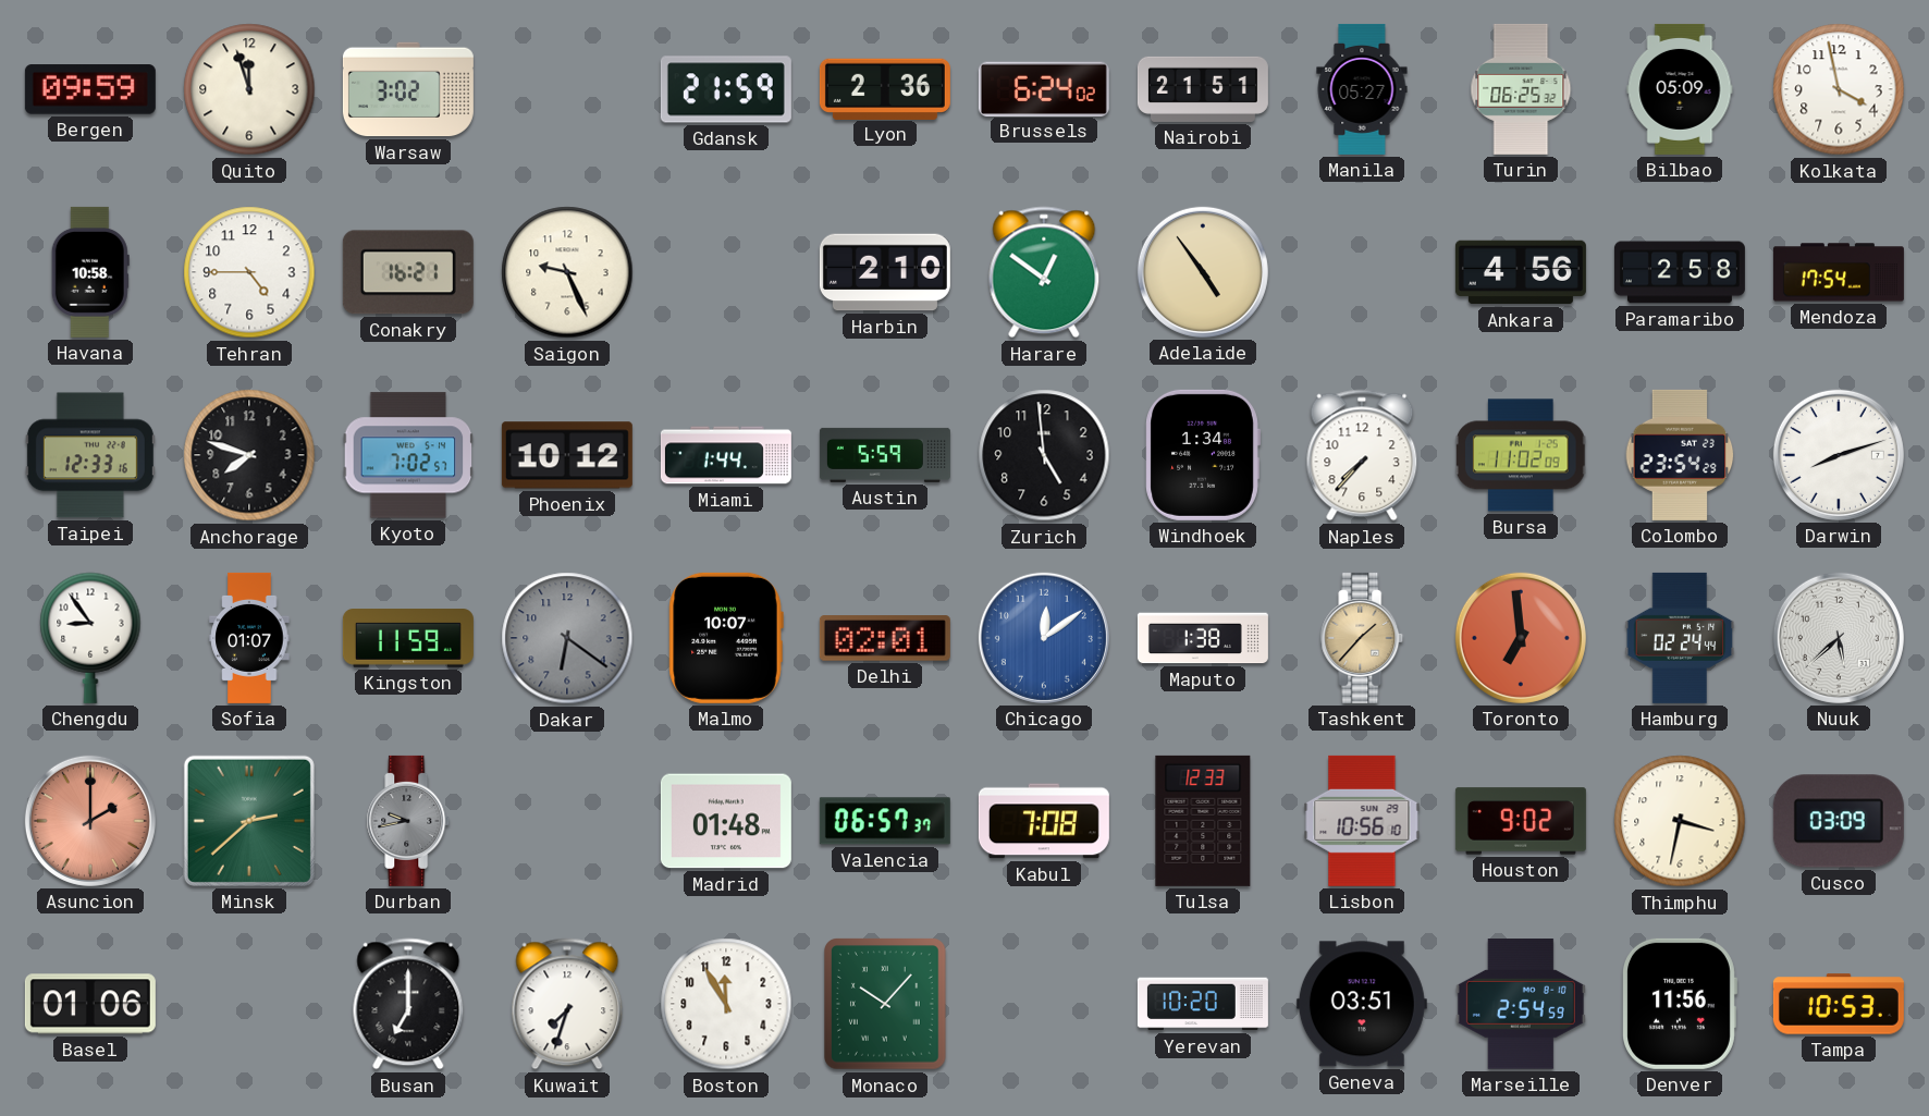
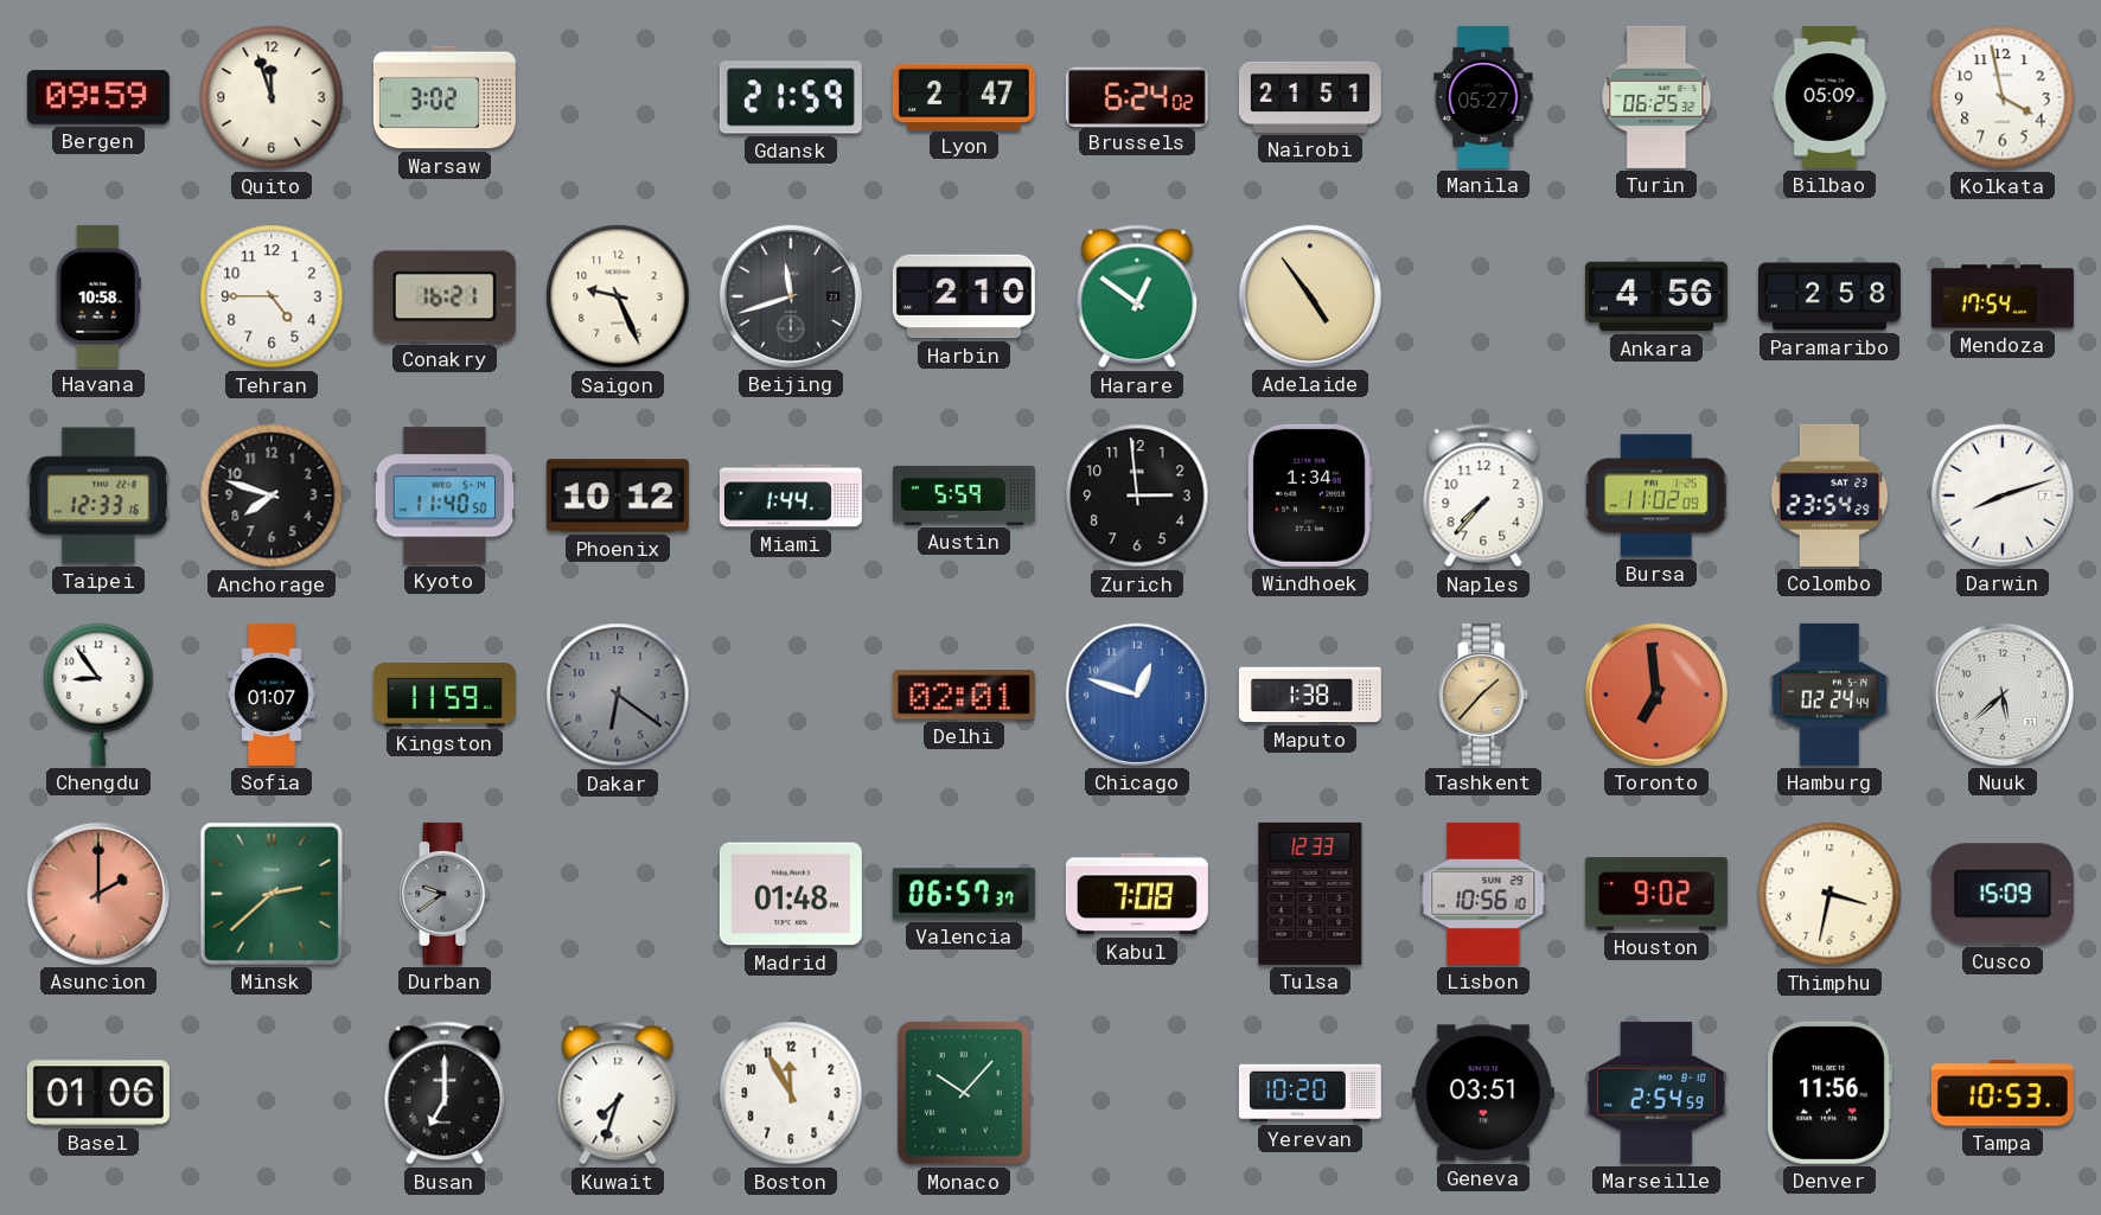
Lyon: 2:36 -> 2:47
Beijing: none -> 11:42
Kyoto: 7:02 -> 11:40
Zurich: 4:59 -> 2:59
Malmo: 10:07 -> none
Chicago: 12:09 -> 12:48
Durban: 9:43 -> 9:39
Cusco: 03:09 -> 15:09
